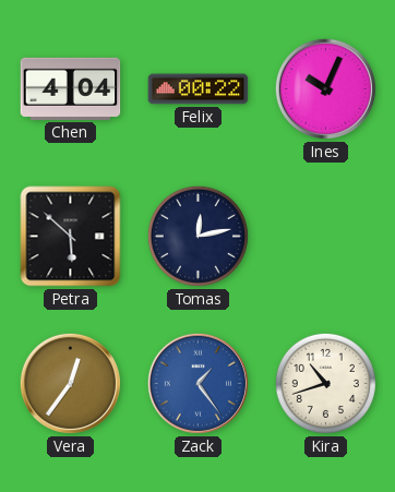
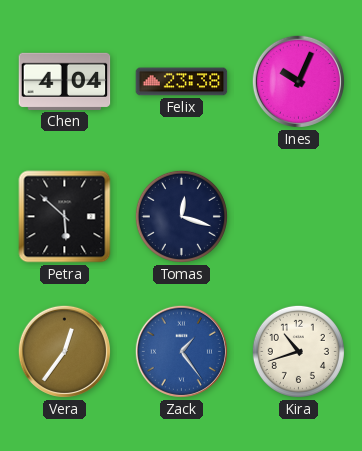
Felix: 00:22 -> 23:38
Tomas: 12:13 -> 12:18
